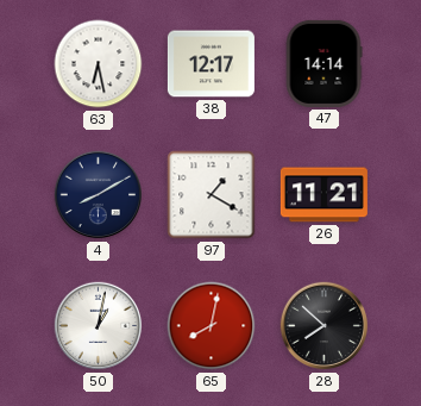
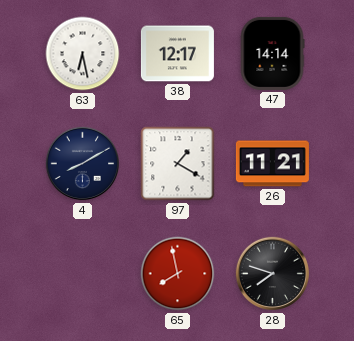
50: 1:02 -> none
65: 8:02 -> 7:58
28: 7:52 -> 7:48
